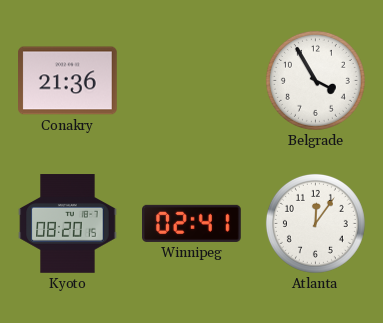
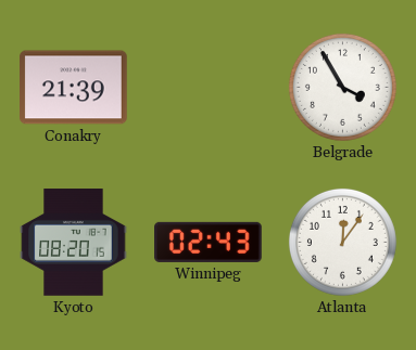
Conakry: 21:36 -> 21:39
Winnipeg: 02:41 -> 02:43
